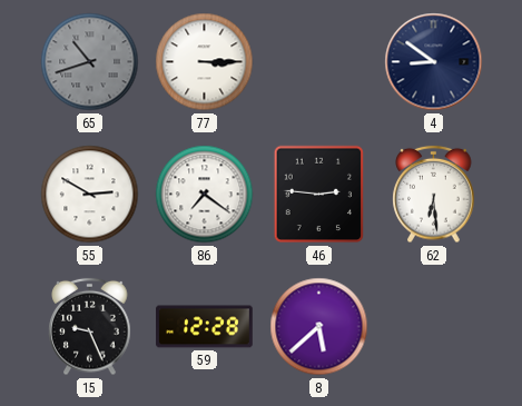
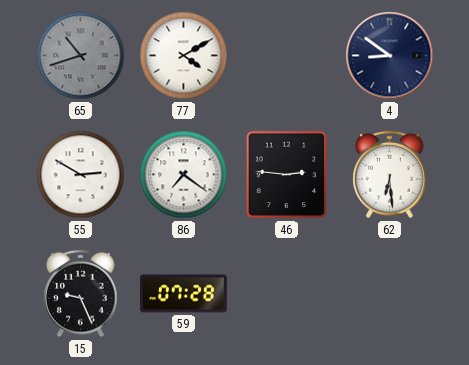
77: 3:15 -> 4:10
59: 12:28 -> 07:28
8: 5:38 -> none
